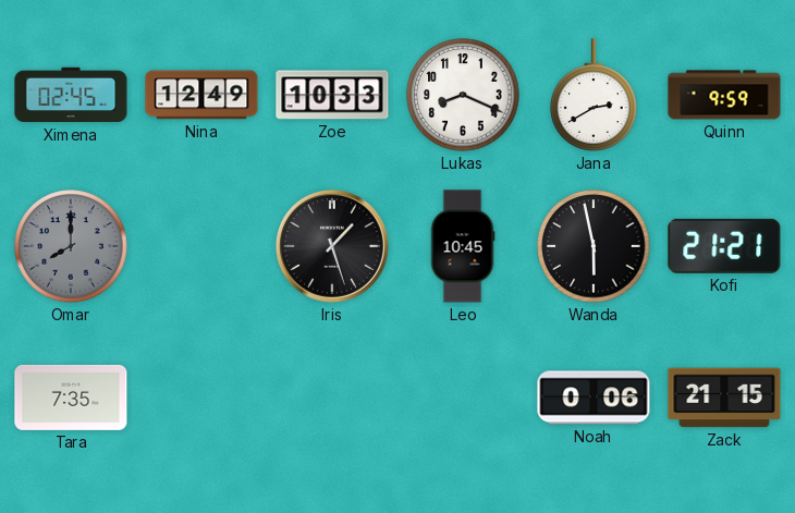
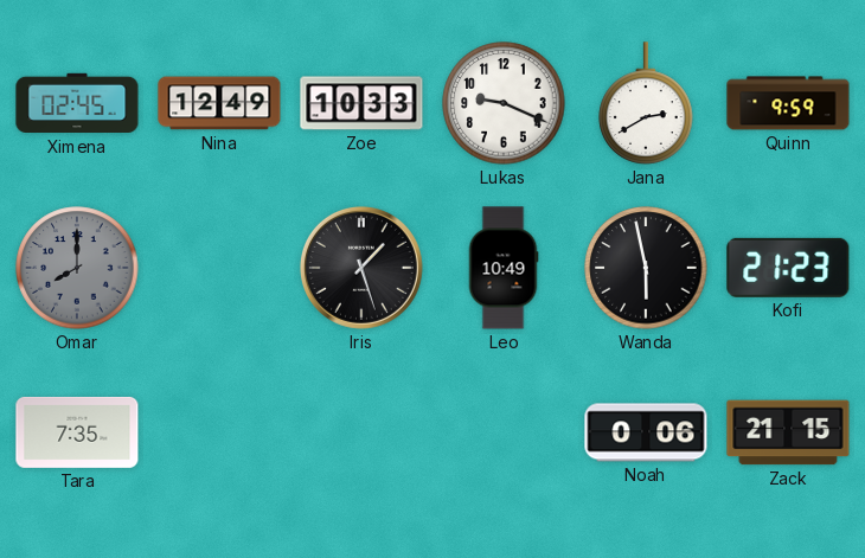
Lukas: 8:19 -> 9:19
Leo: 10:45 -> 10:49
Kofi: 21:21 -> 21:23
